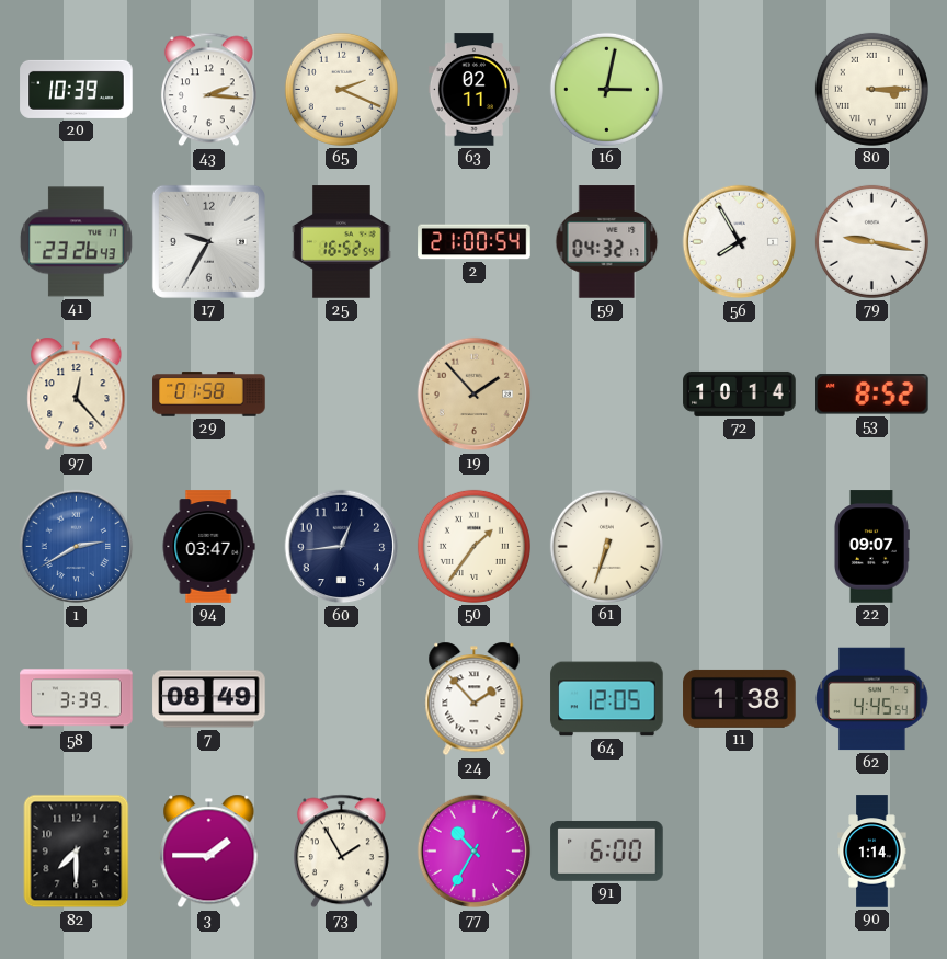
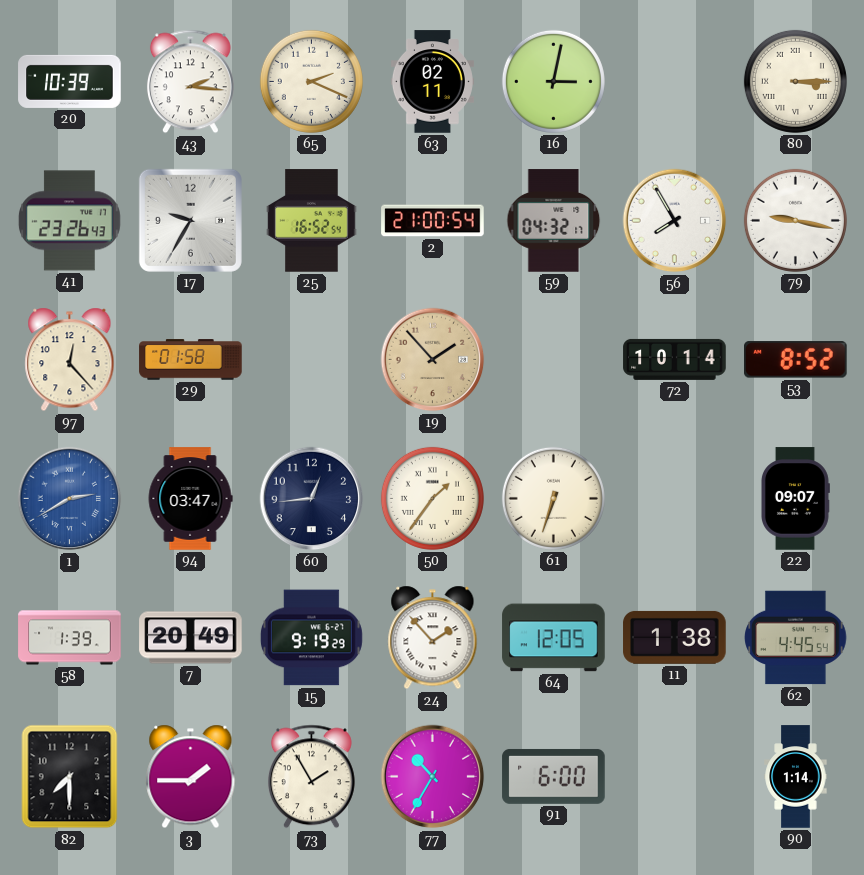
58: 3:39 -> 1:39
7: 08:49 -> 20:49
15: none -> 9:19
